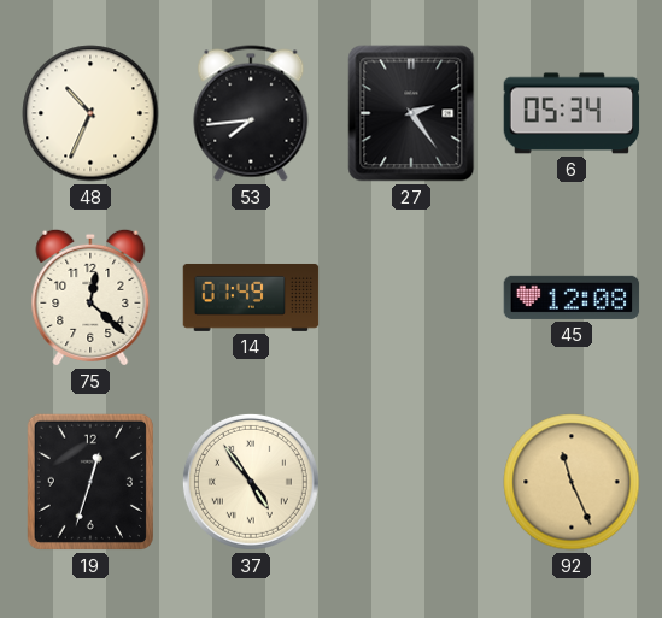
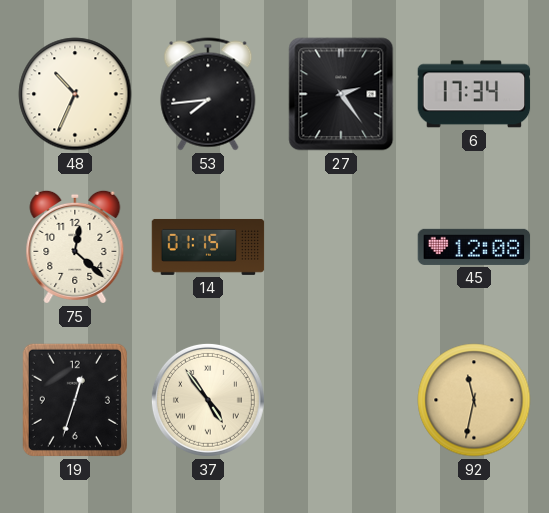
6: 05:34 -> 17:34
14: 01:49 -> 01:15
92: 11:26 -> 11:32
